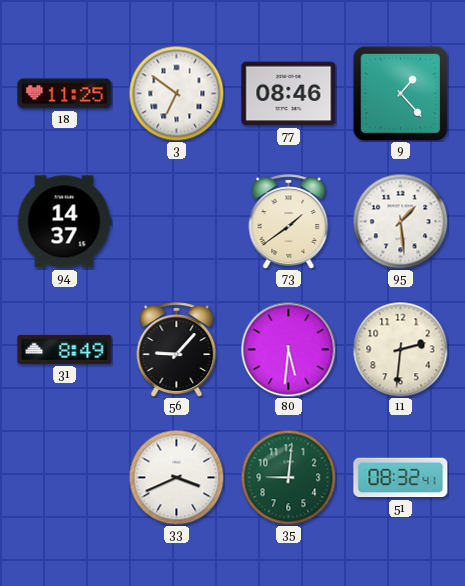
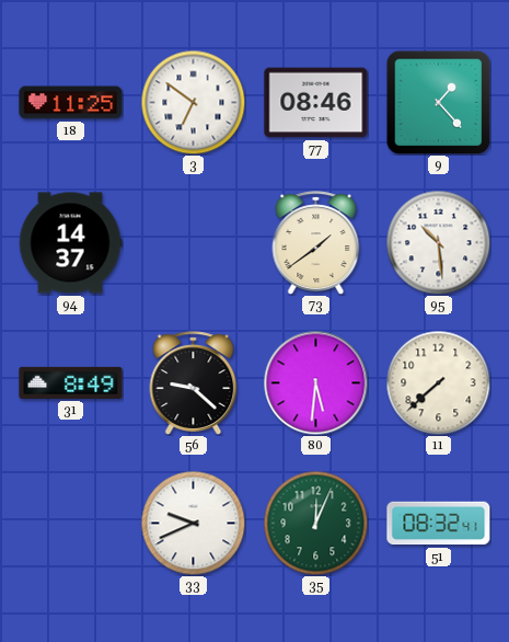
95: 1:29 -> 10:29
56: 9:07 -> 9:22
11: 2:31 -> 7:38
33: 3:41 -> 9:41
35: 9:01 -> 12:04
